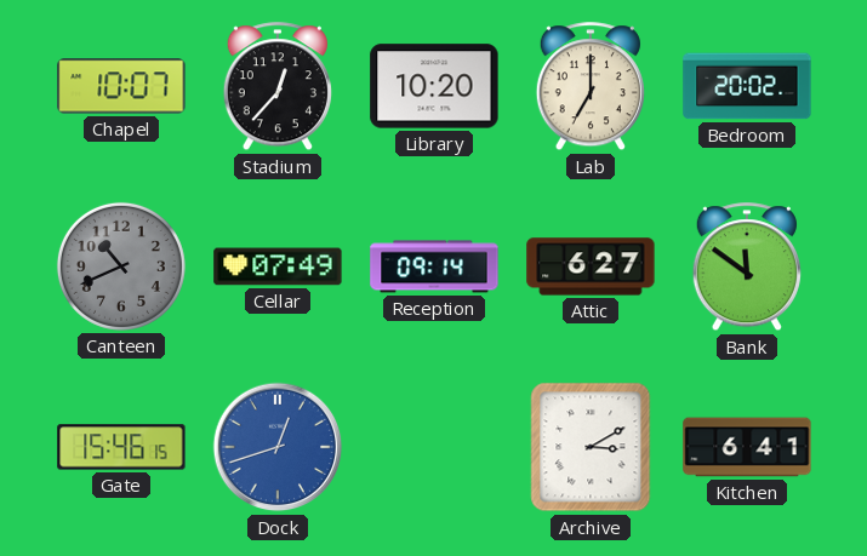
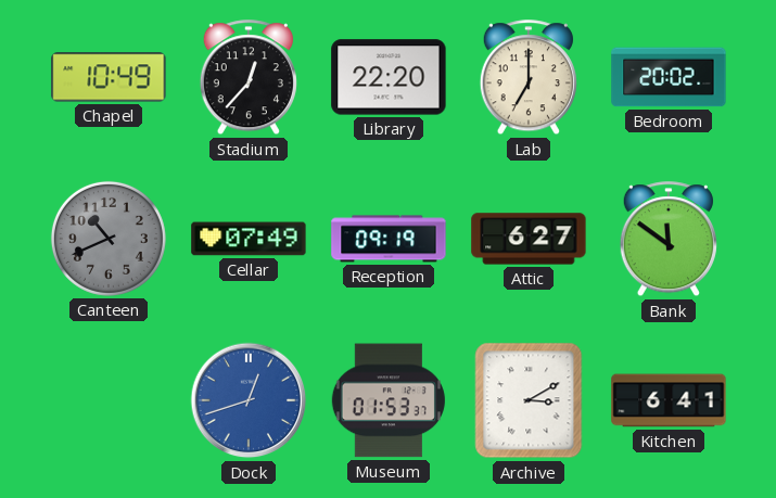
Chapel: 10:07 -> 10:49
Library: 10:20 -> 22:20
Reception: 09:14 -> 09:19
Gate: 15:46 -> none
Museum: none -> 01:53
